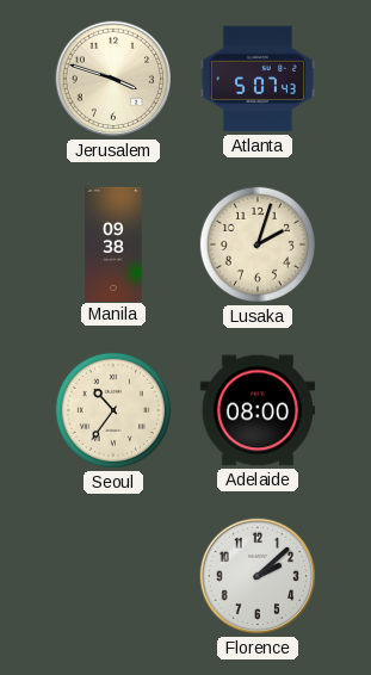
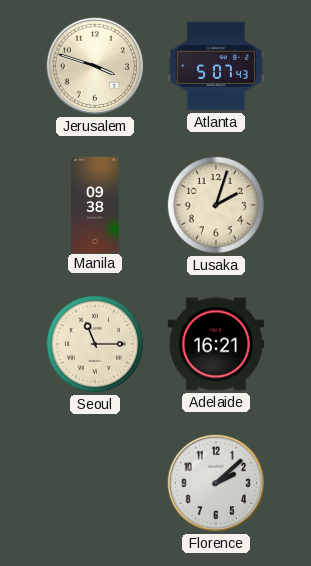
Seoul: 10:36 -> 11:15
Adelaide: 08:00 -> 16:21
